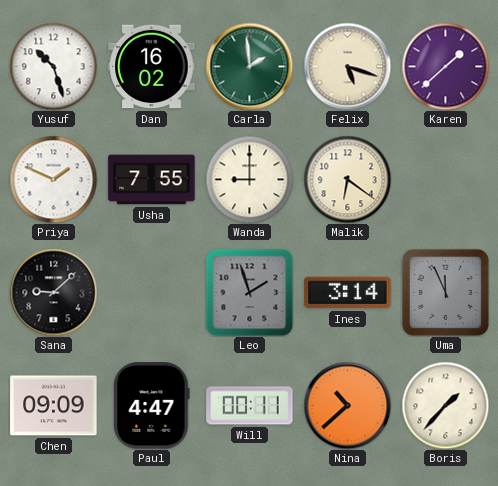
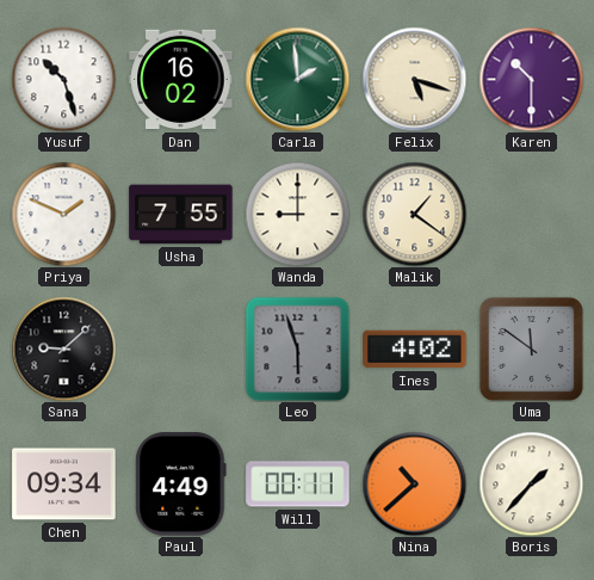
Karen: 1:38 -> 10:30
Malik: 6:21 -> 1:21
Leo: 1:57 -> 5:57
Ines: 3:14 -> 4:02
Uma: 11:56 -> 11:51
Chen: 09:09 -> 09:34
Paul: 4:47 -> 4:49
